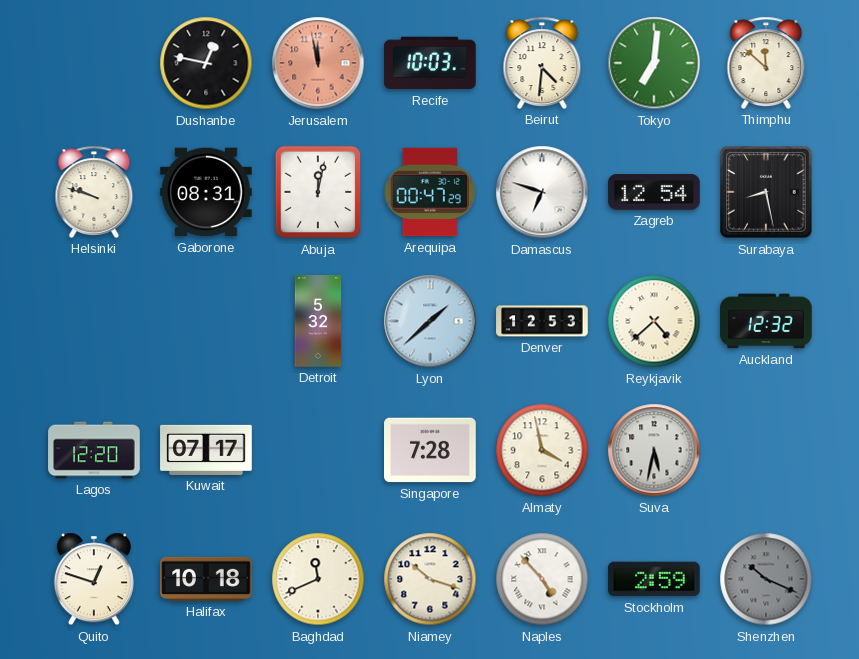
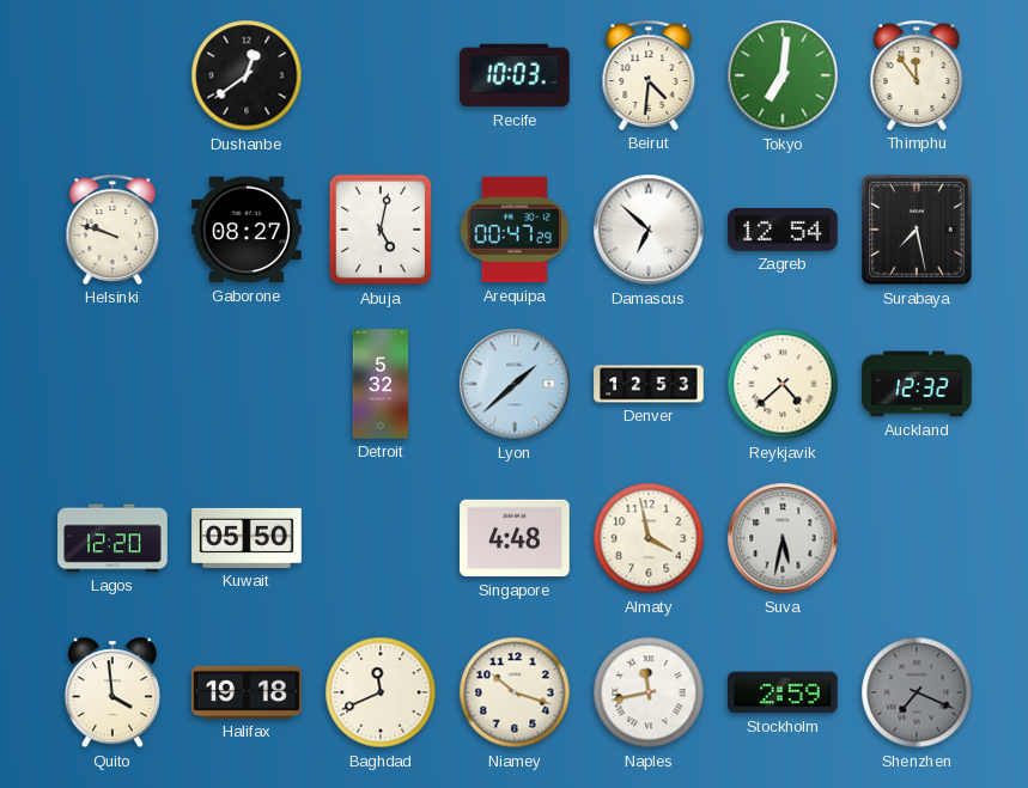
Dushanbe: 12:47 -> 12:39
Jerusalem: 11:58 -> none
Thimphu: 11:52 -> 11:54
Gaborone: 08:31 -> 08:27
Abuja: 12:02 -> 5:02
Damascus: 6:48 -> 6:52
Surabaya: 8:28 -> 7:28
Kuwait: 07:17 -> 05:50
Singapore: 7:28 -> 4:48
Quito: 12:48 -> 3:59
Halifax: 10:18 -> 19:18
Naples: 4:53 -> 11:43
Shenzhen: 10:19 -> 7:19
